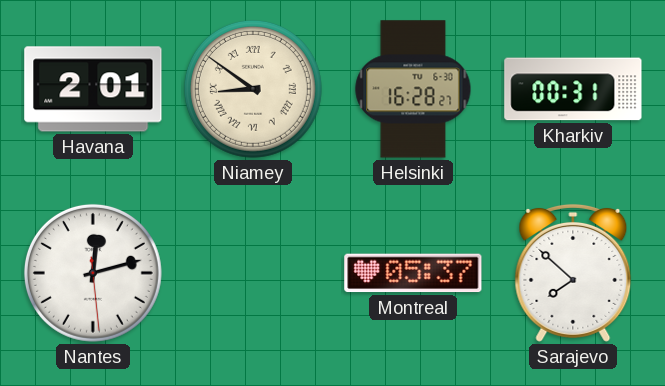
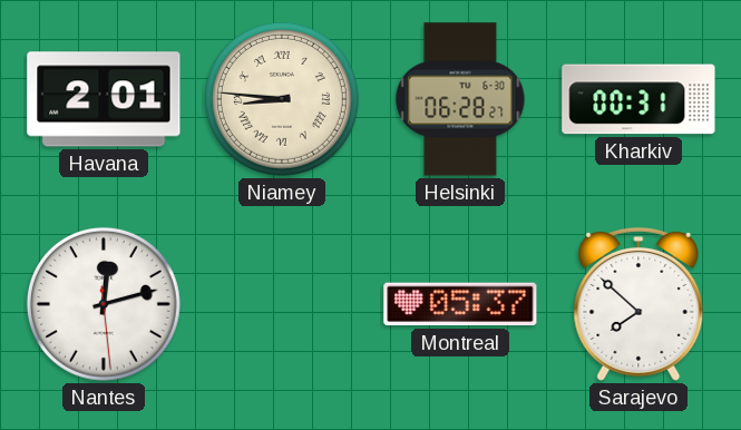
Niamey: 8:51 -> 8:46
Helsinki: 16:28 -> 06:28
